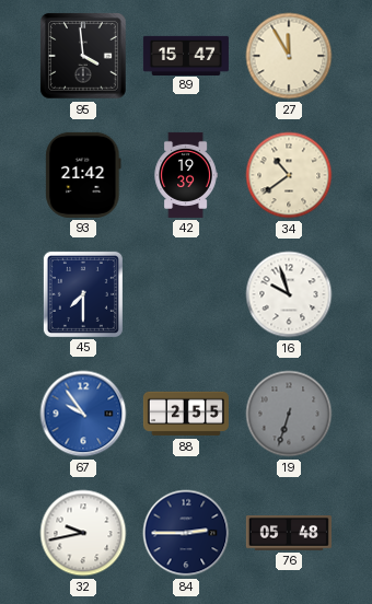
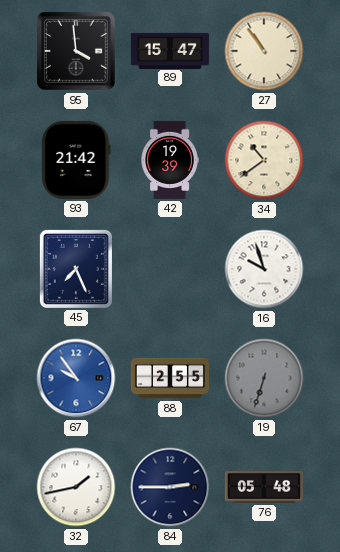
27: 11:55 -> 10:54
45: 7:30 -> 7:26
32: 9:43 -> 1:43
